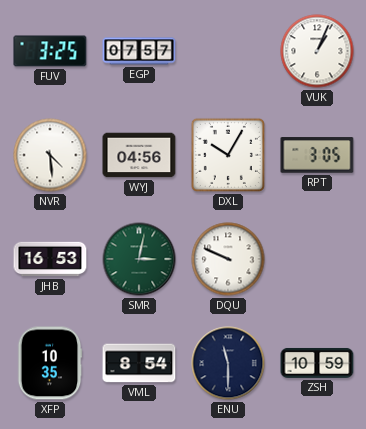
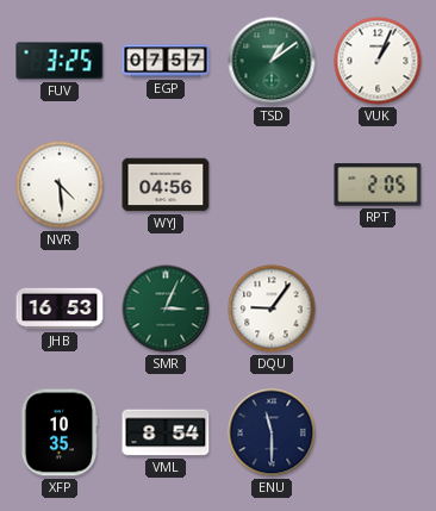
TSD: none -> 1:09
DXL: 10:05 -> none
RPT: 3:05 -> 2:05
SMR: 3:02 -> 3:04
DQU: 9:49 -> 9:06
ZSH: 10:59 -> none
